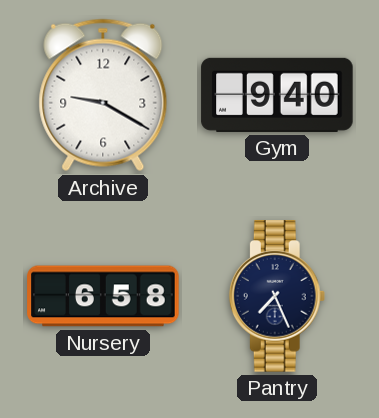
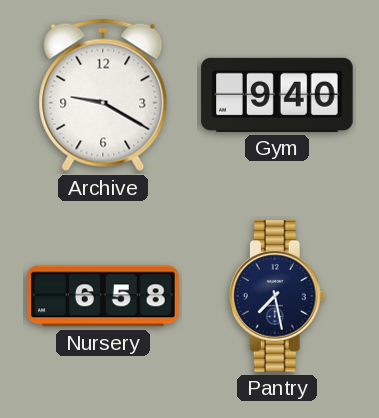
Pantry: 7:26 -> 7:28
